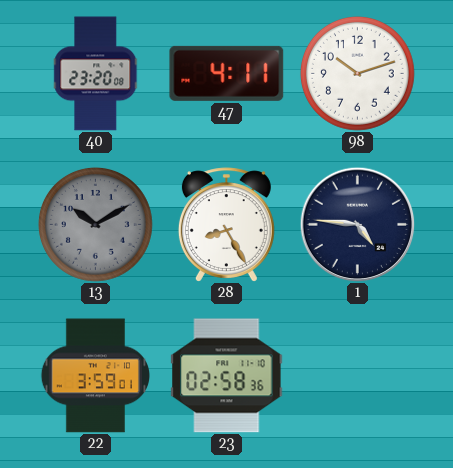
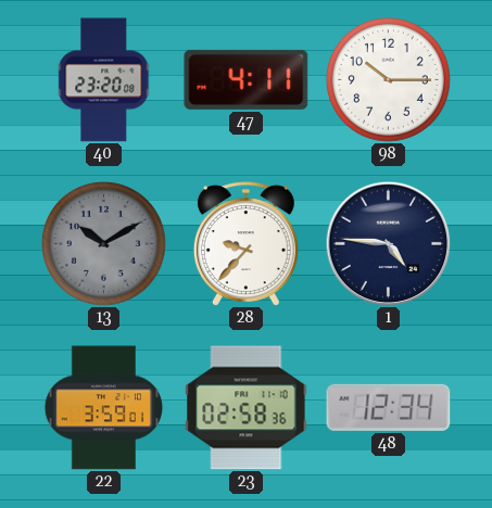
98: 10:12 -> 10:15
28: 8:25 -> 9:37
48: none -> 12:34
